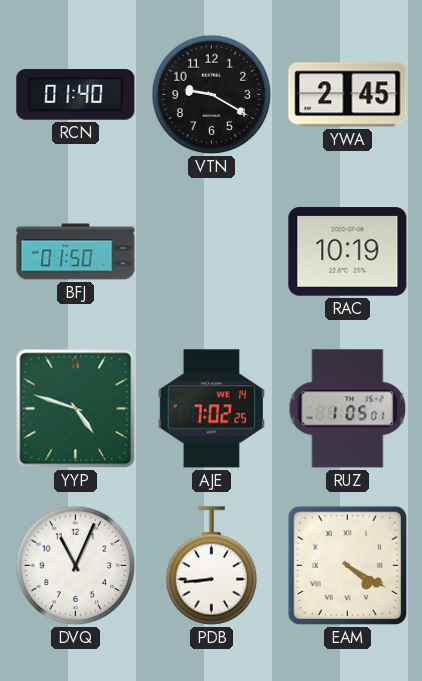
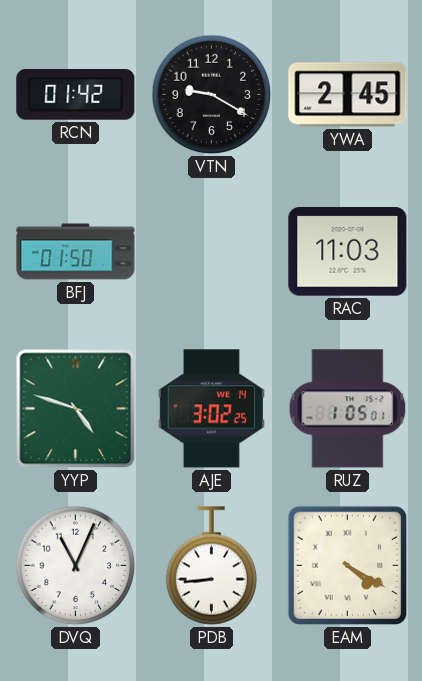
RCN: 01:40 -> 01:42
RAC: 10:19 -> 11:03
AJE: 7:02 -> 3:02
